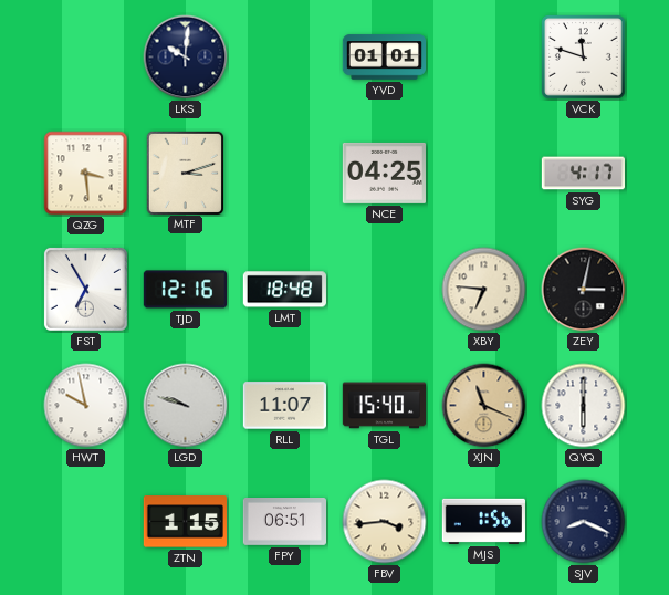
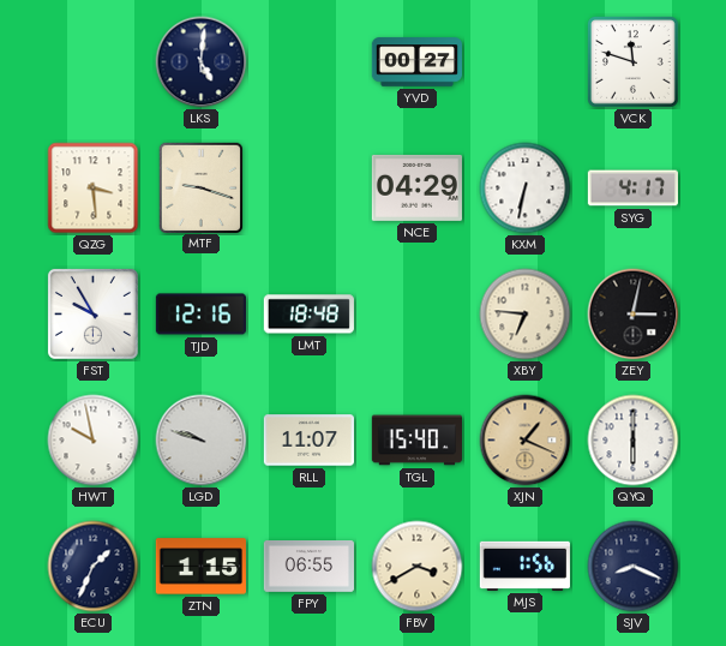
LKS: 10:01 -> 5:01
YVD: 01:01 -> 00:27
MTF: 3:12 -> 9:18
NCE: 04:25 -> 04:29
KXM: none -> 6:32
FST: 6:55 -> 9:55
XJN: 11:19 -> 1:19
ECU: none -> 1:34
FPY: 06:51 -> 06:55
FBV: 3:44 -> 3:40
